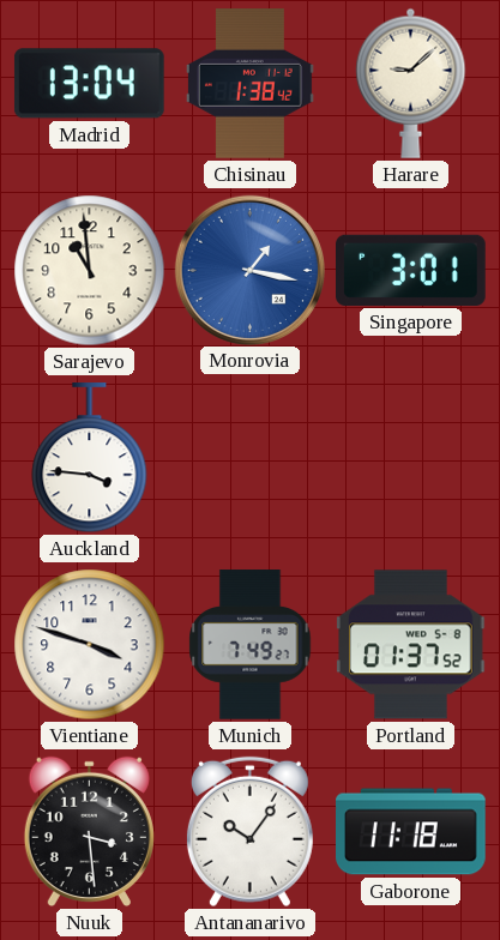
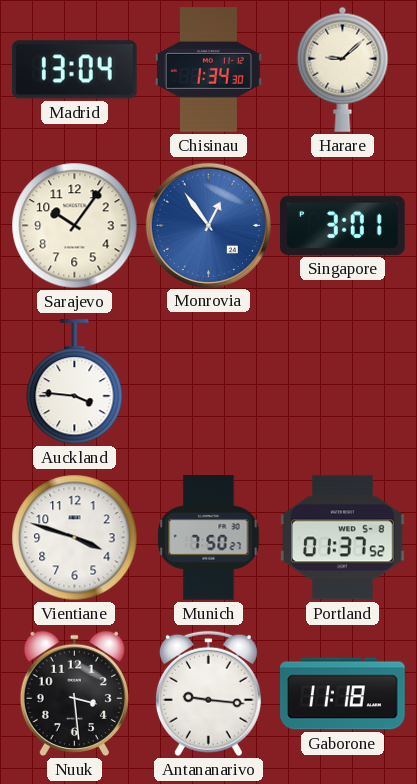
Chisinau: 1:38 -> 1:34
Sarajevo: 10:59 -> 10:06
Monrovia: 1:17 -> 12:54
Munich: 7:49 -> 7:50
Antananarivo: 10:06 -> 9:16
